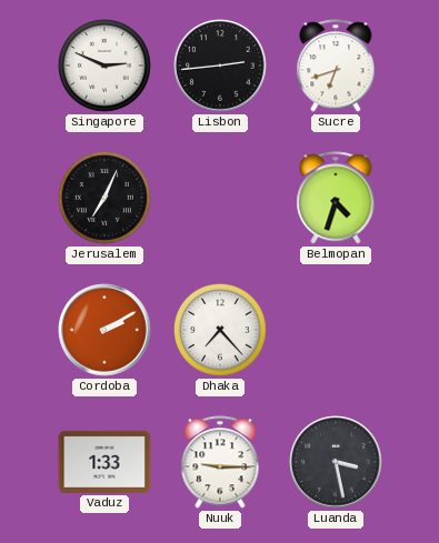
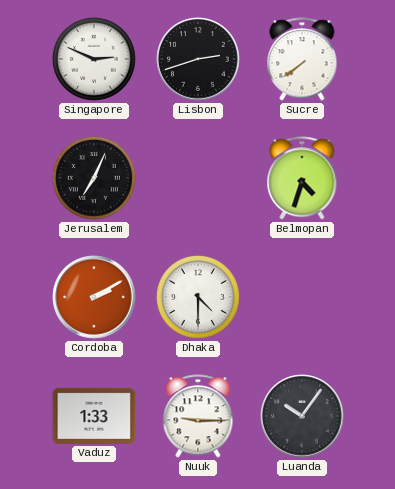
Lisbon: 2:44 -> 2:42
Sucre: 6:42 -> 7:39
Dhaka: 7:23 -> 4:30
Luanda: 3:28 -> 10:06
